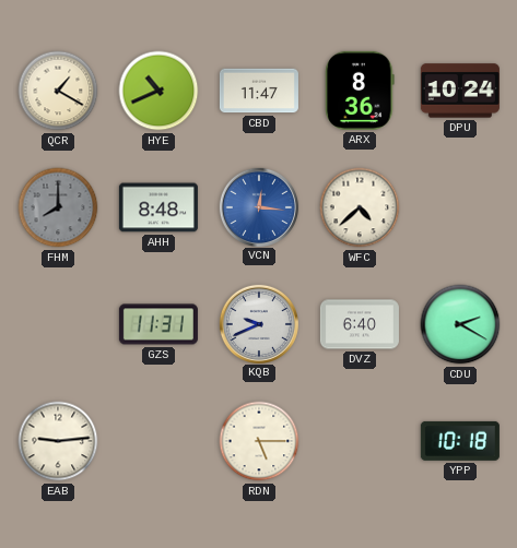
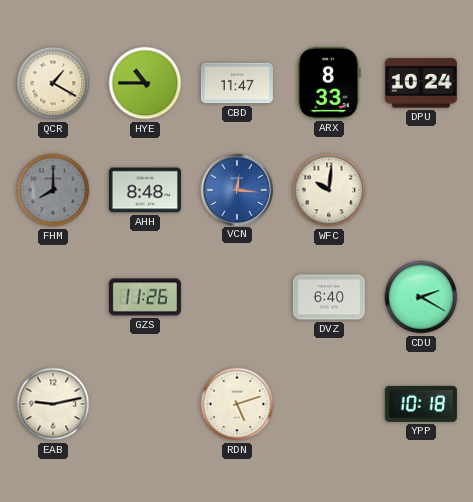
HYE: 10:41 -> 10:45
ARX: 8:36 -> 8:33
WFC: 4:38 -> 10:01
GZS: 11:31 -> 11:26
KQB: 9:41 -> none
EAB: 9:14 -> 9:13
RDN: 5:15 -> 5:12
